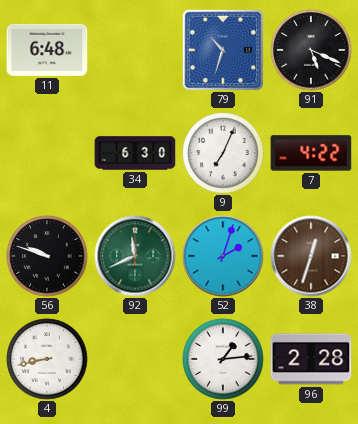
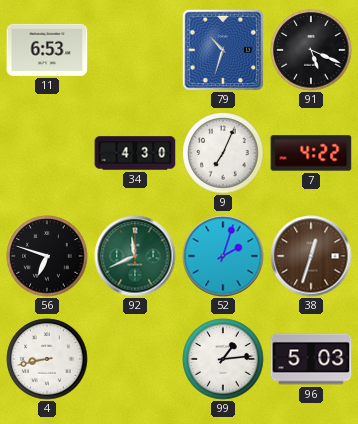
11: 6:48 -> 6:53
34: 6:30 -> 4:30
56: 9:48 -> 6:48
96: 2:28 -> 5:03
